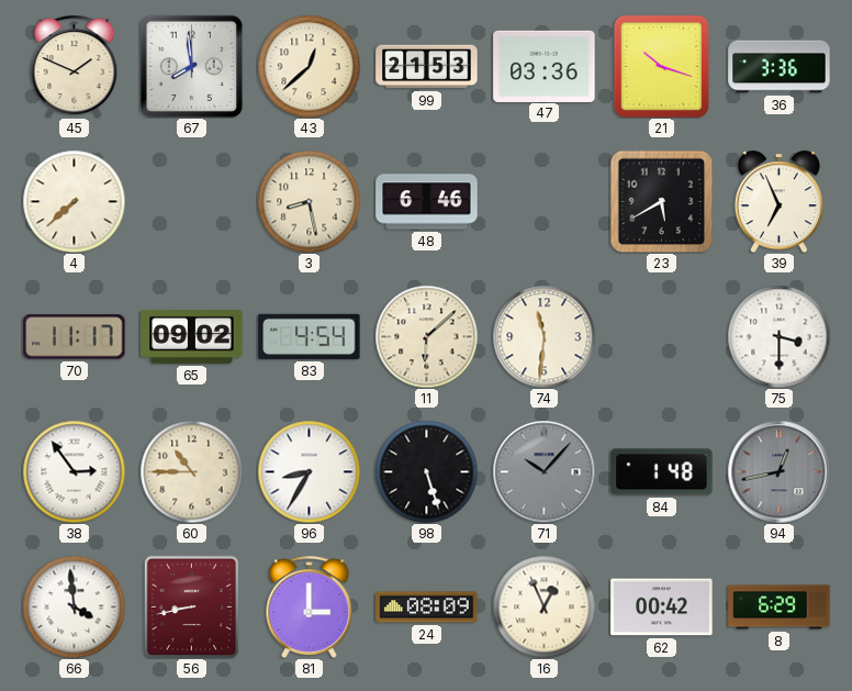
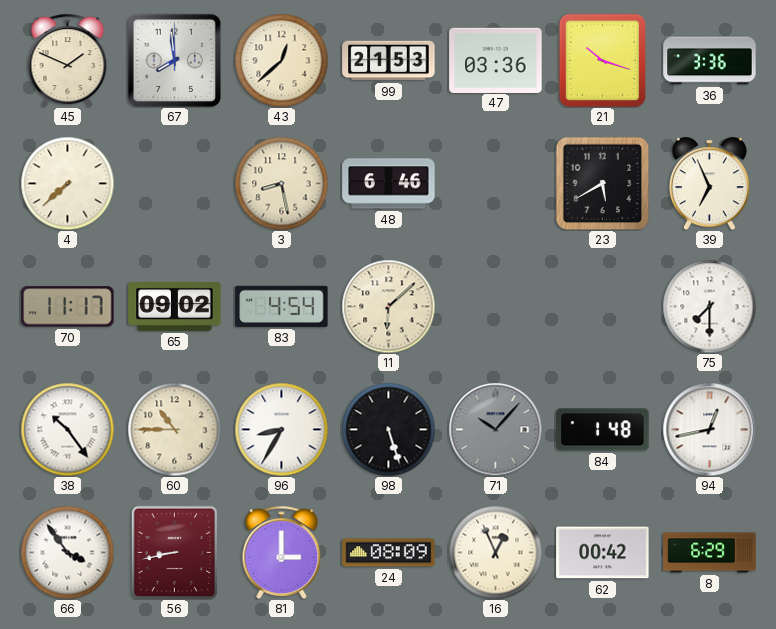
74: 11:31 -> none
75: 3:30 -> 7:30
38: 2:54 -> 10:24
94 dial: grey -> white
66: 3:59 -> 3:54
